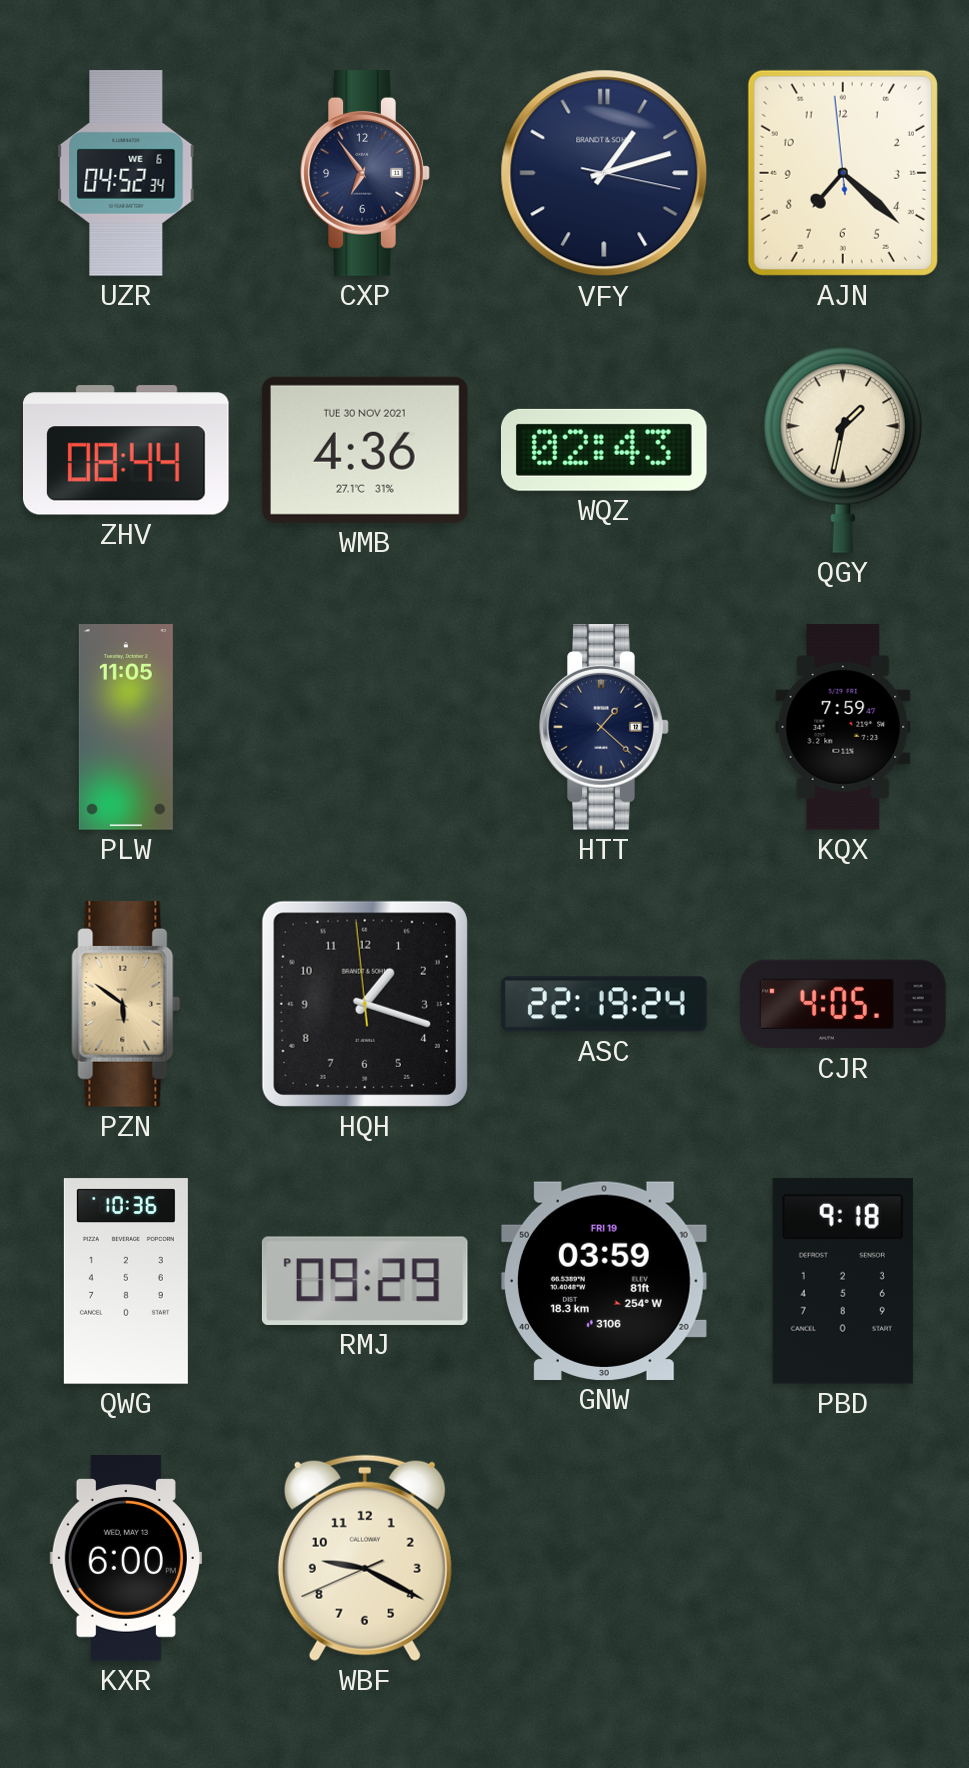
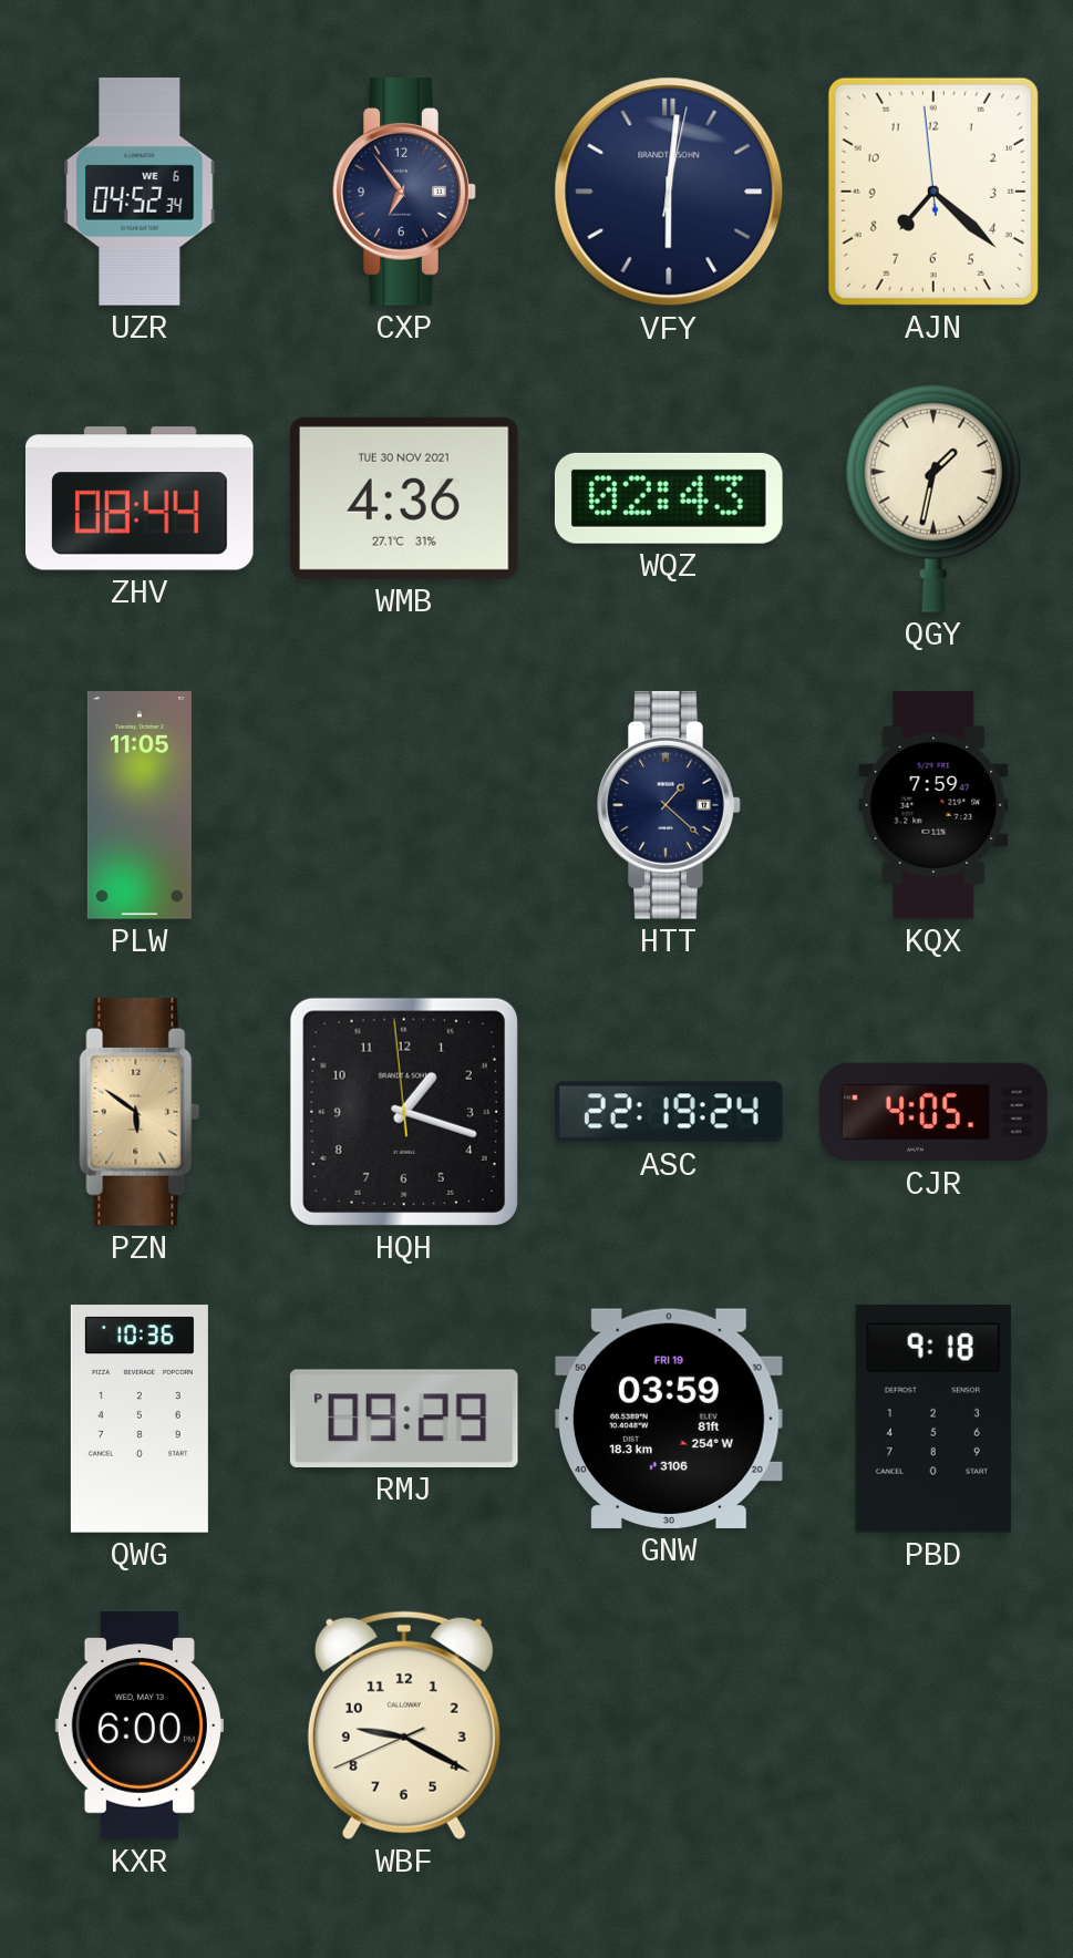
VFY: 1:12 -> 6:01
